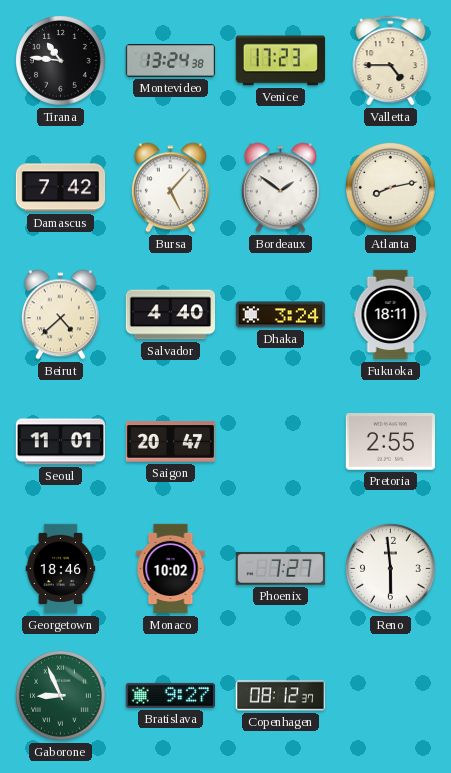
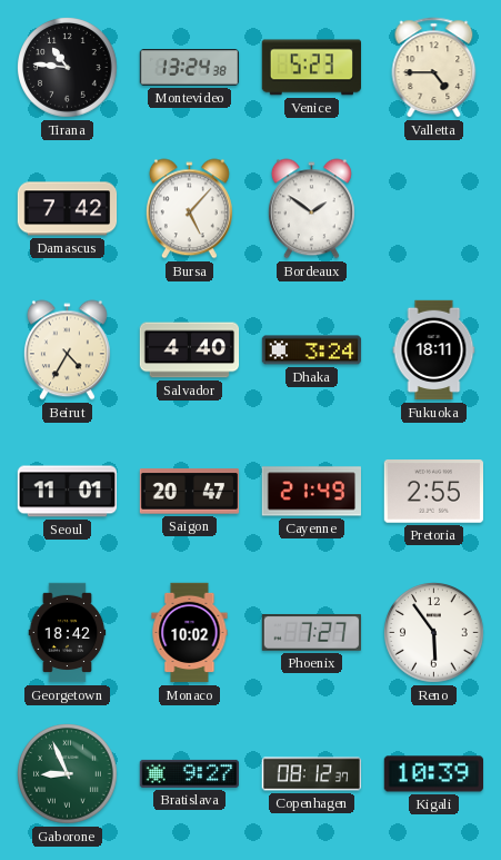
Venice: 17:23 -> 5:23
Atlanta: 8:13 -> none
Beirut: 4:38 -> 4:35
Cayenne: none -> 21:49
Georgetown: 18:46 -> 18:42
Reno: 5:59 -> 5:54
Kigali: none -> 10:39
